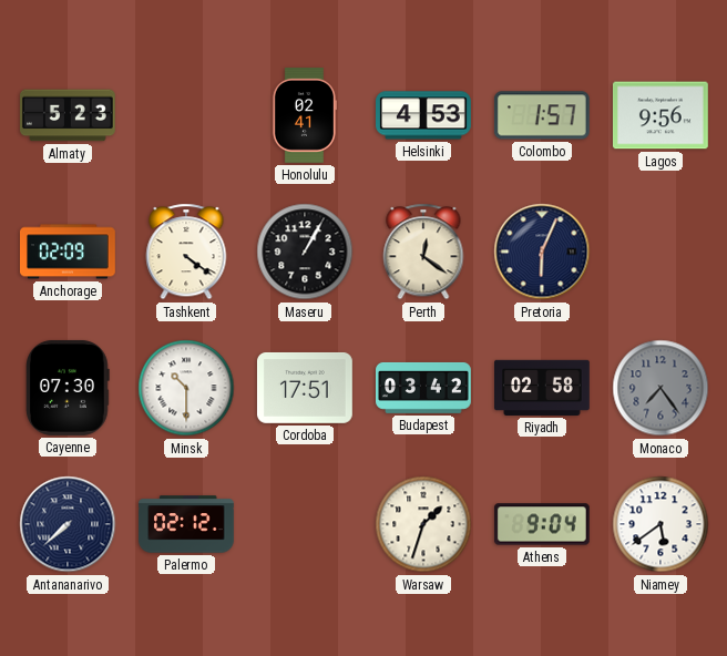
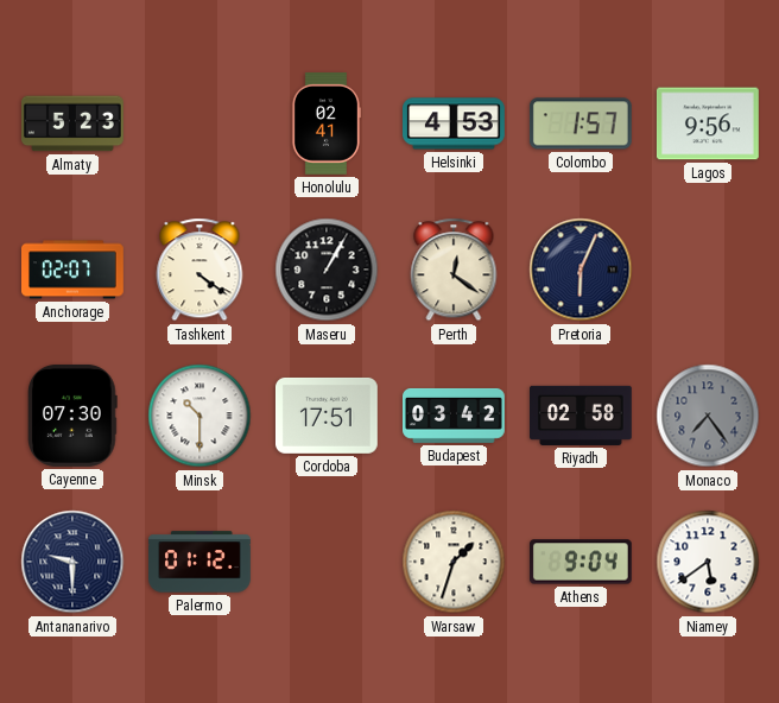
Anchorage: 02:09 -> 02:07
Antananarivo: 7:38 -> 9:30
Palermo: 02:12 -> 01:12
